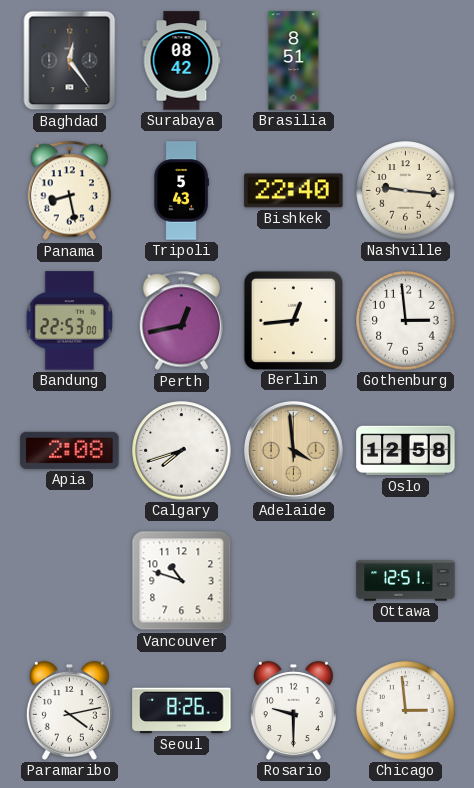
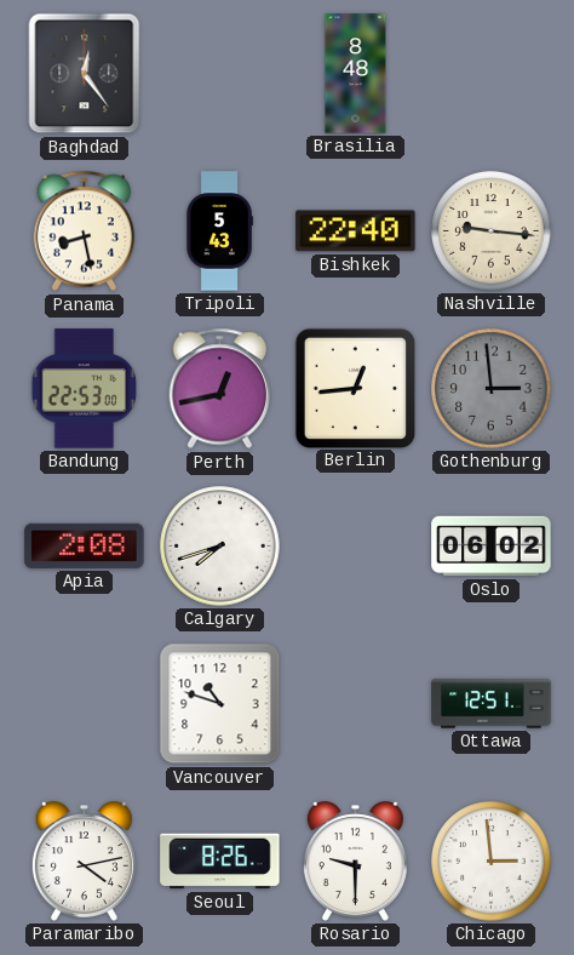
Surabaya: 08:42 -> none
Brasilia: 8:51 -> 8:48
Gothenburg dial: white -> grey
Adelaide: 3:59 -> none
Oslo: 12:58 -> 06:02
